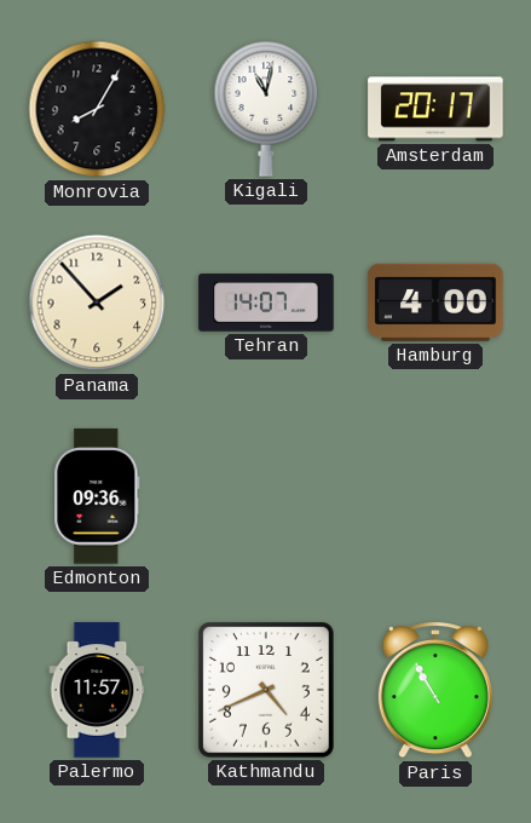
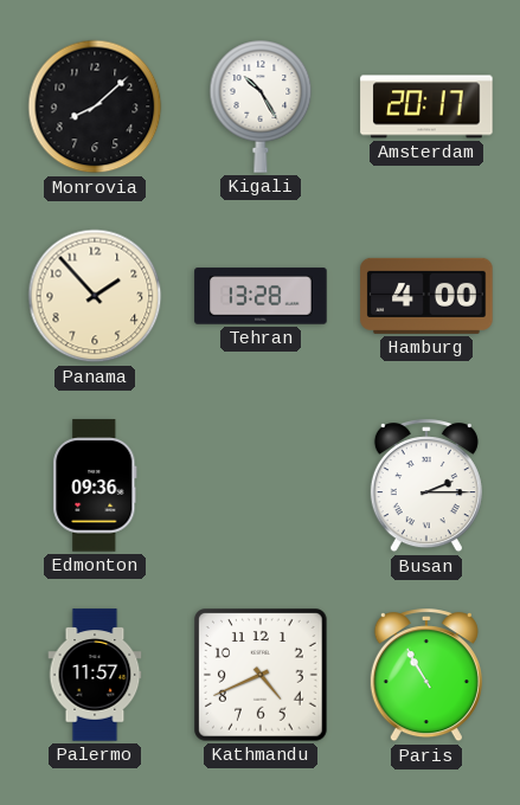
Monrovia: 8:05 -> 8:08
Kigali: 11:02 -> 10:25
Tehran: 14:07 -> 13:28
Busan: none -> 2:15
